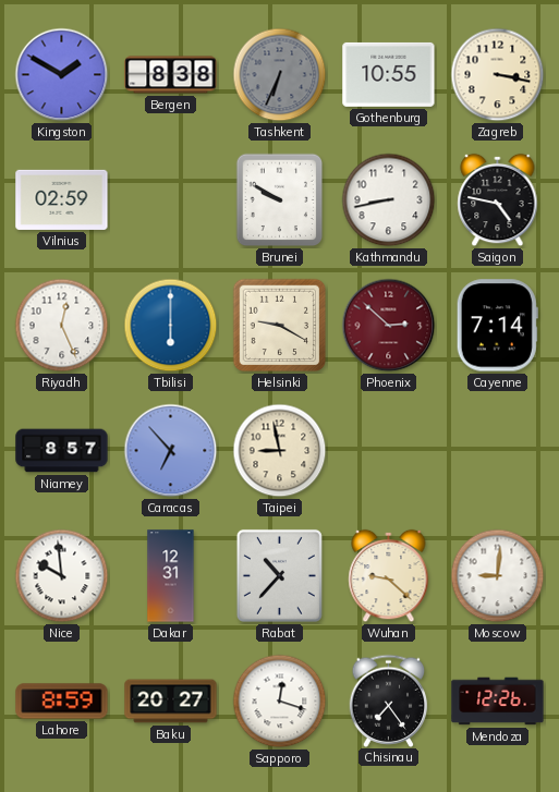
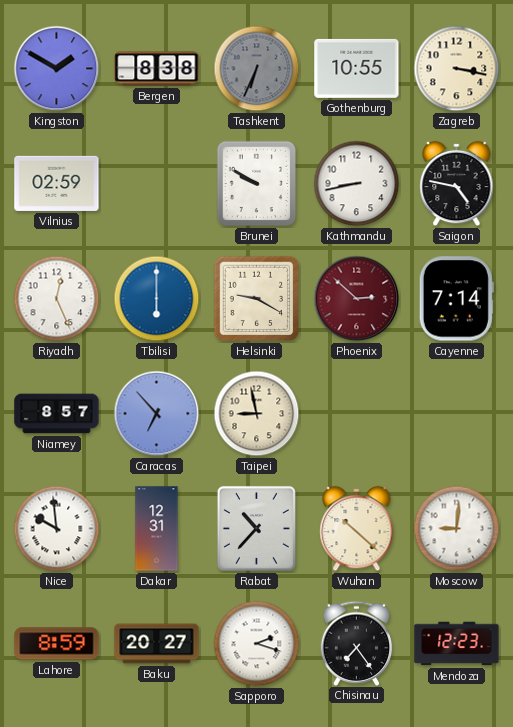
Wuhan: 9:22 -> 10:22
Sapporo: 12:18 -> 2:18
Mendoza: 12:26 -> 12:23
